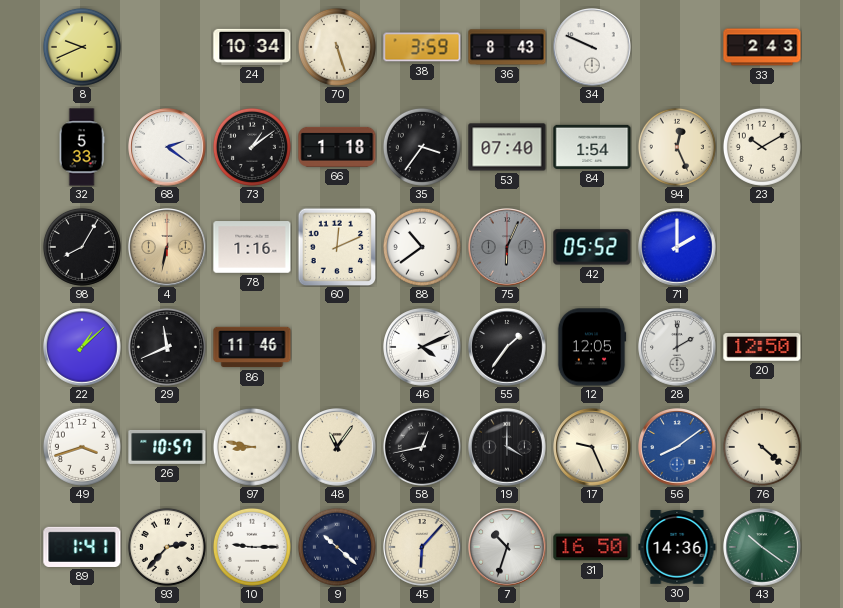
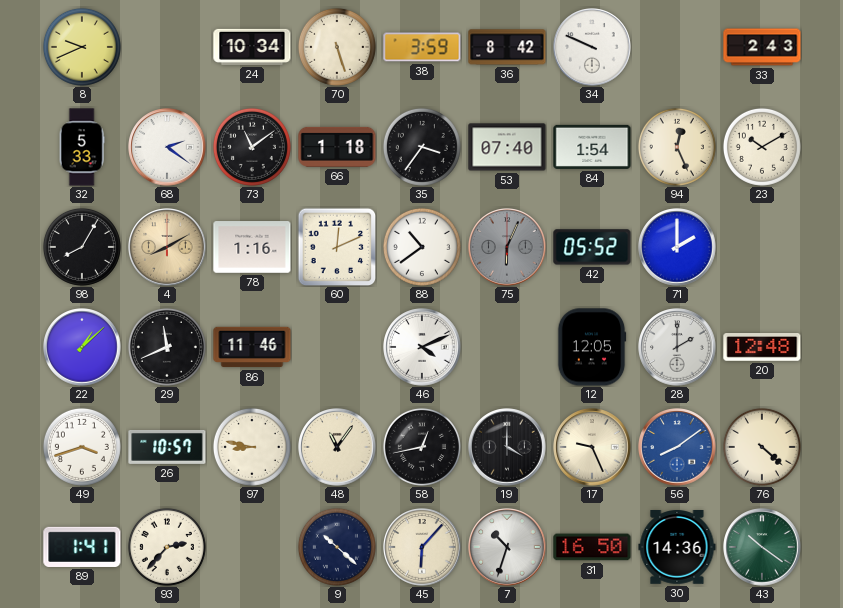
36: 8:43 -> 8:42
73: 1:09 -> 11:09
4: 6:32 -> 8:10
55: 1:36 -> none
20: 12:50 -> 12:48
10: 9:15 -> none
